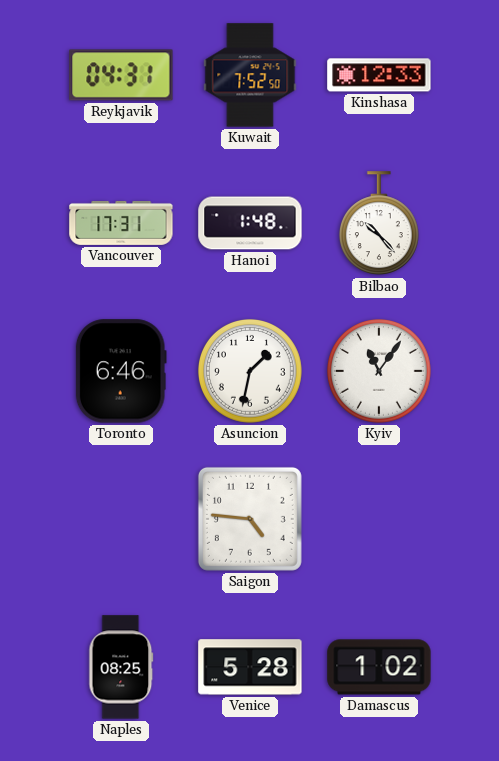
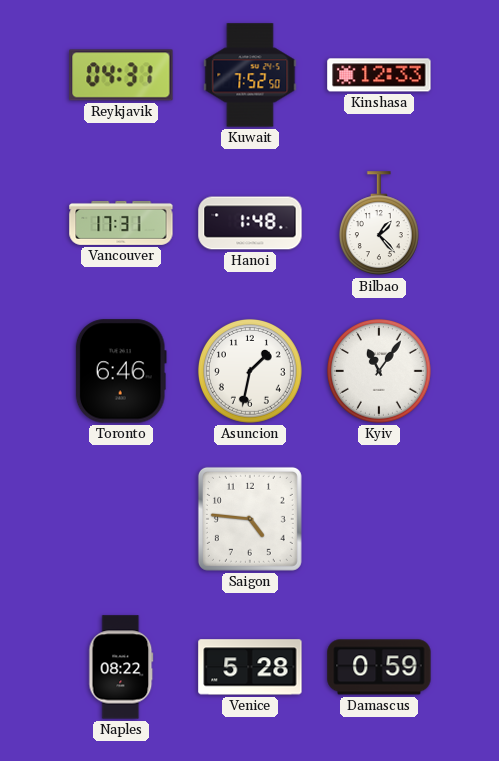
Bilbao: 10:23 -> 1:23
Naples: 08:25 -> 08:22
Damascus: 1:02 -> 0:59
